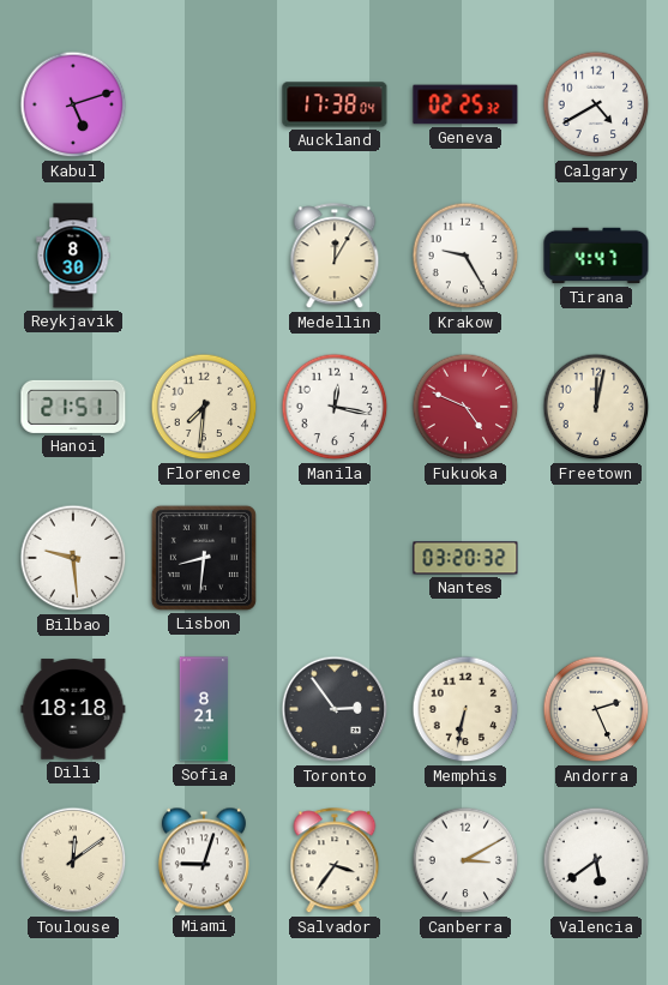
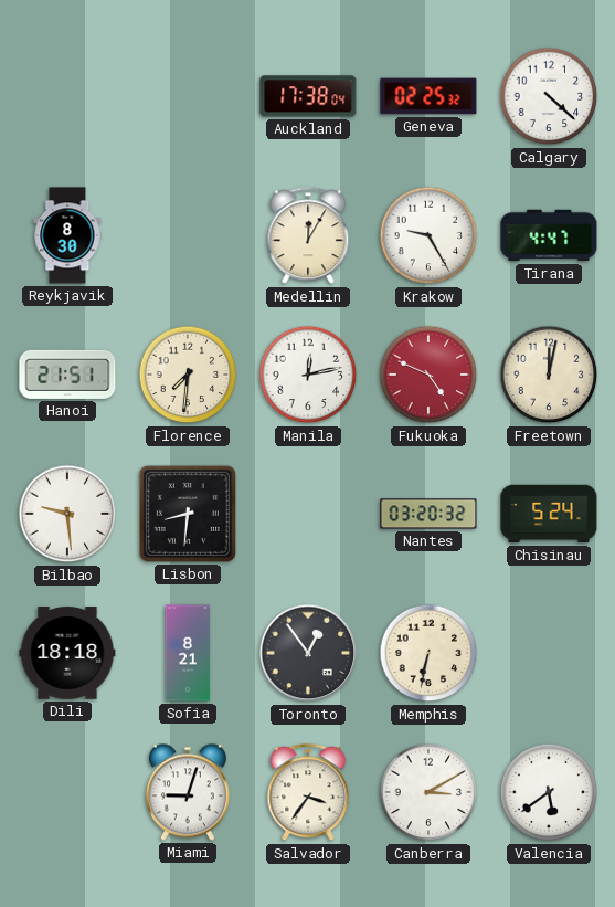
Kabul: 5:12 -> none
Calgary: 4:40 -> 4:22
Manila: 12:17 -> 12:13
Chisinau: none -> 5:24
Toronto: 2:54 -> 12:54
Andorra: 2:26 -> none
Toulouse: 12:09 -> none
